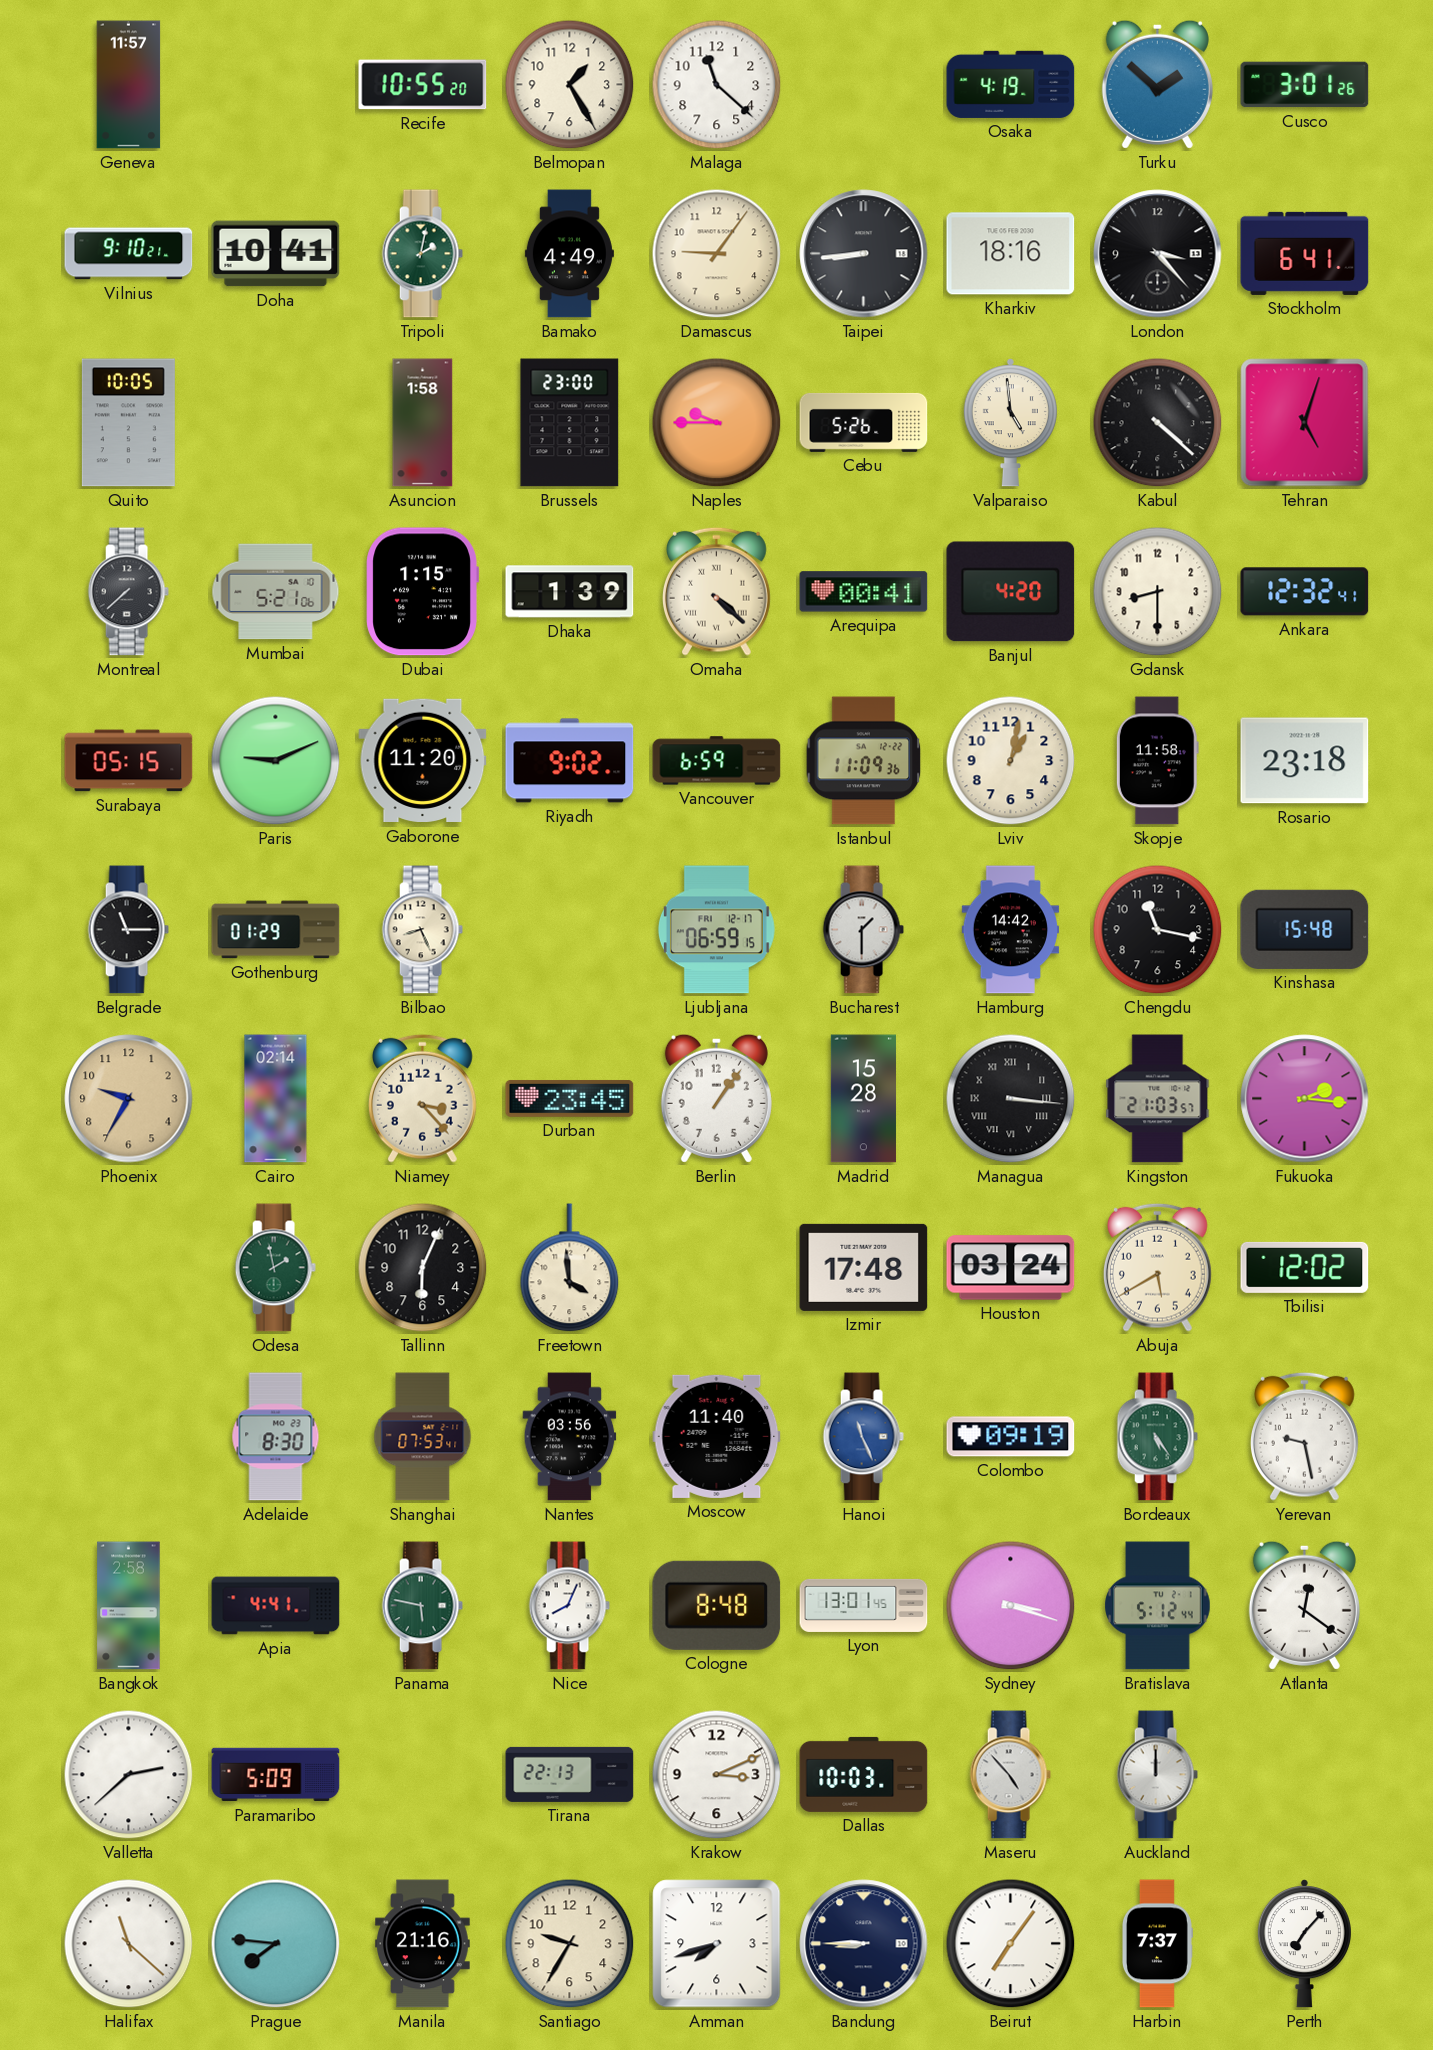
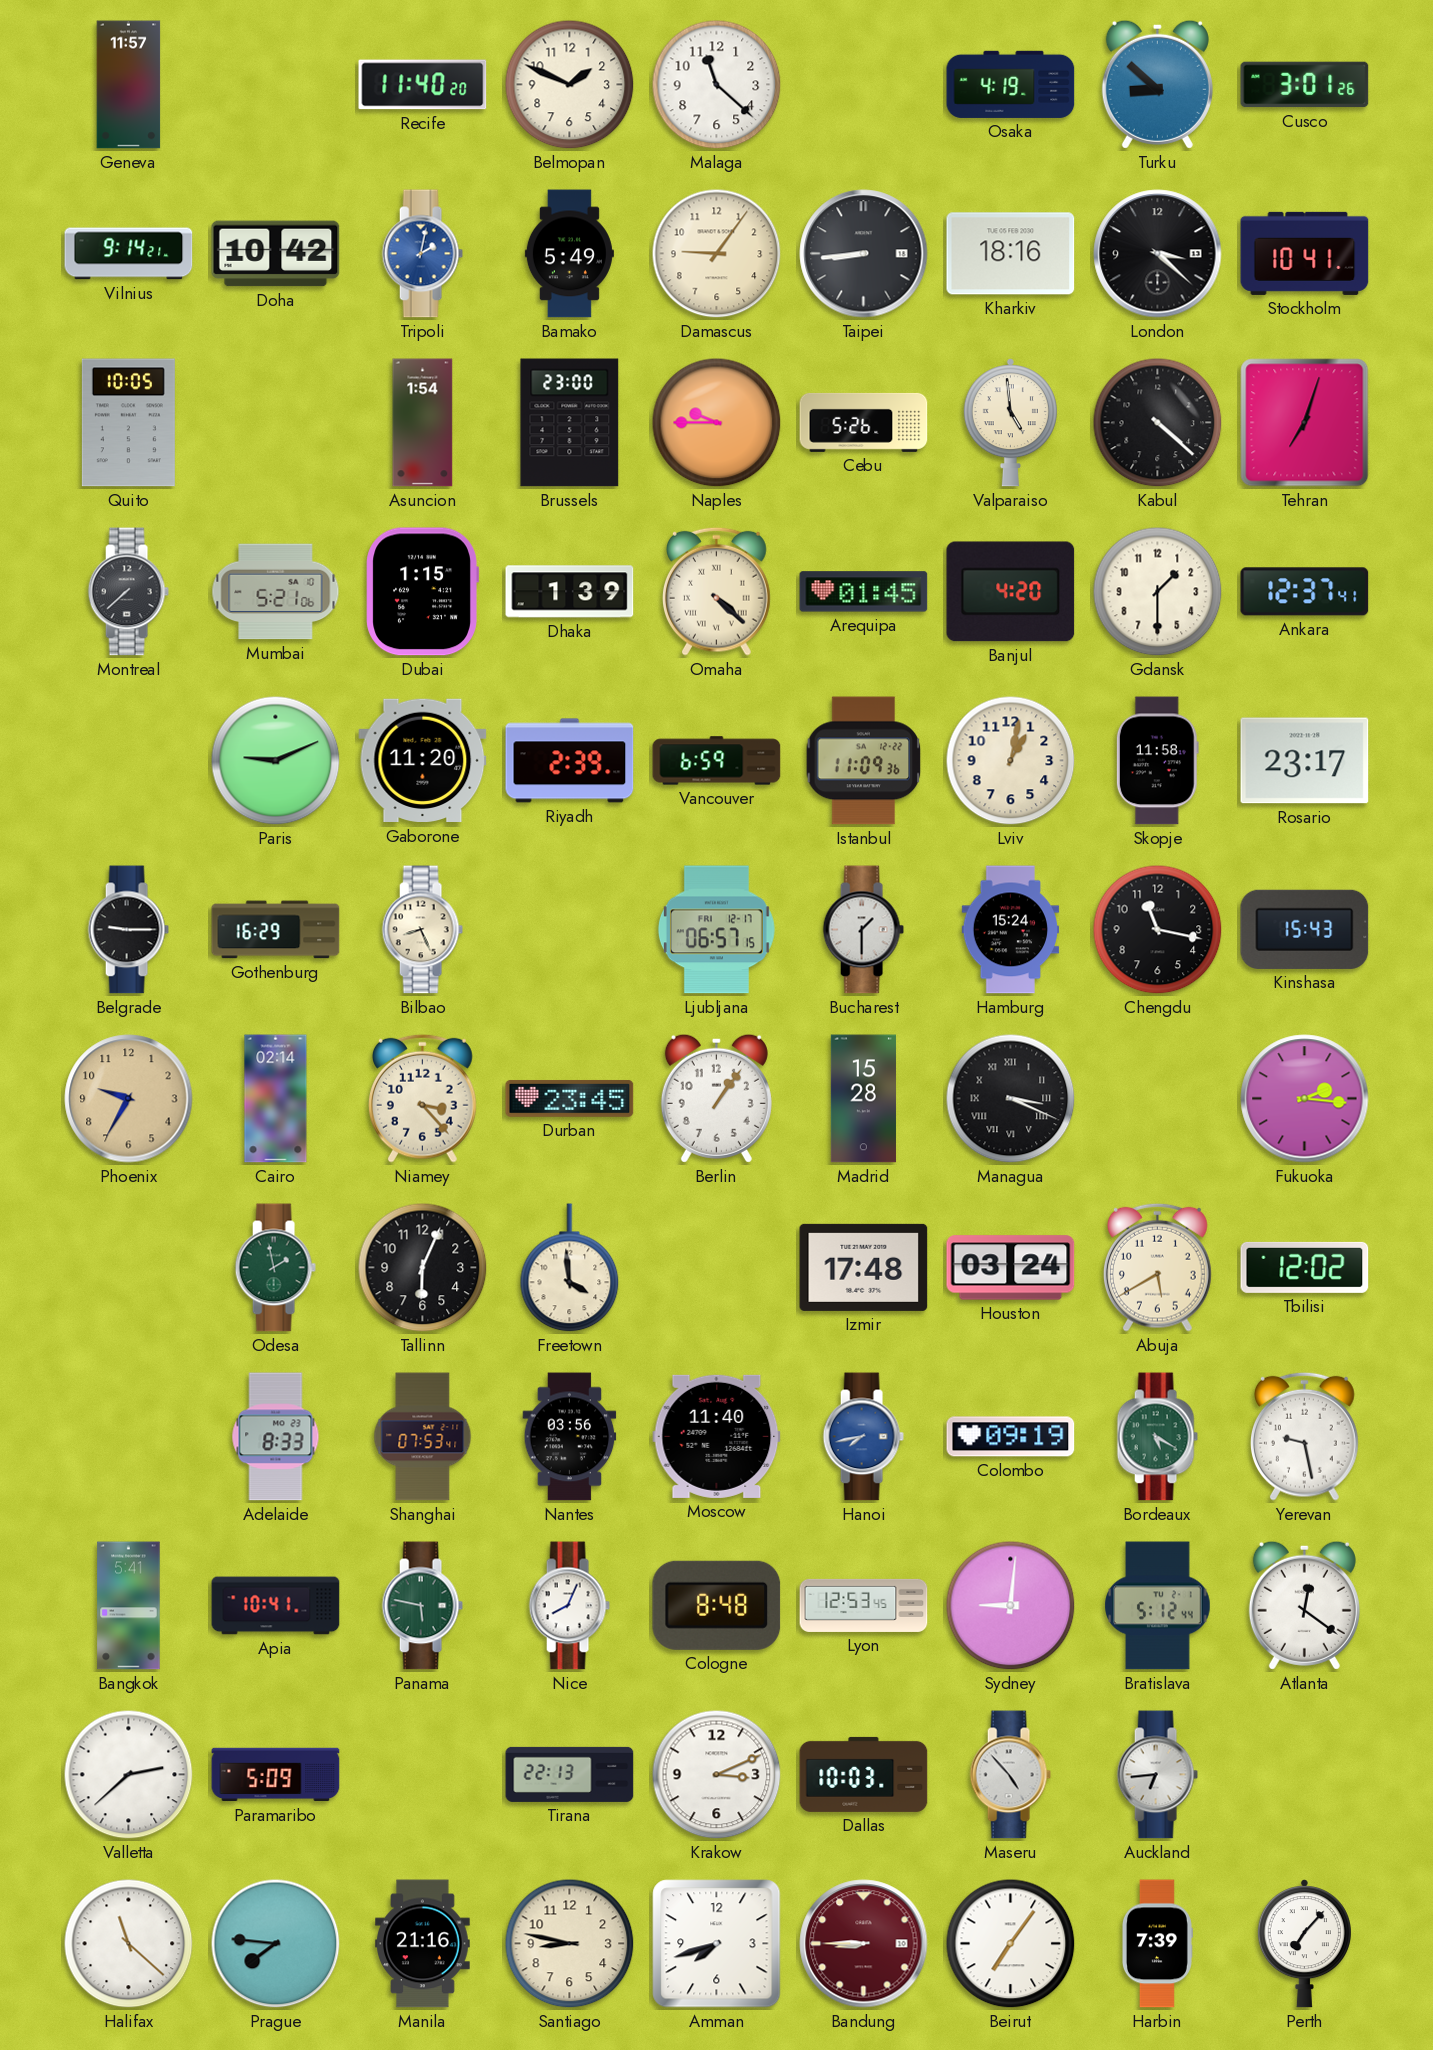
Recife: 10:55 -> 11:40
Belmopan: 1:25 -> 1:49
Turku: 1:52 -> 8:52
Vilnius: 9:10 -> 9:14
Doha: 10:41 -> 10:42
Tripoli dial: green -> blue
Bamako: 4:49 -> 5:49
London: 3:23 -> 3:22
Stockholm: 6:41 -> 10:41
Asuncion: 1:58 -> 1:54
Tehran: 5:03 -> 7:03
Arequipa: 00:41 -> 01:45
Gdansk: 8:30 -> 1:30
Ankara: 12:32 -> 12:37
Surabaya: 05:15 -> none
Riyadh: 9:02 -> 2:39
Rosario: 23:18 -> 23:17
Belgrade: 11:15 -> 9:15
Gothenburg: 01:29 -> 16:29
Ljubljana: 06:59 -> 06:57
Hamburg: 14:42 -> 15:24
Kinshasa: 15:48 -> 15:43
Managua: 3:16 -> 3:19
Kingston: 21:03 -> none
Adelaide: 8:30 -> 8:33
Hanoi: 11:26 -> 7:43
Bordeaux: 5:24 -> 5:20
Bangkok: 2:58 -> 5:41
Apia: 4:41 -> 10:41
Lyon: 13:01 -> 12:53
Sydney: 3:18 -> 9:01
Auckland: 12:00 -> 6:44
Santiago: 9:35 -> 8:47
Bandung dial: navy -> burgundy
Harbin: 7:37 -> 7:39
